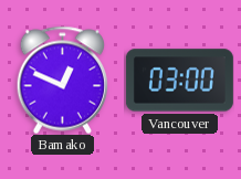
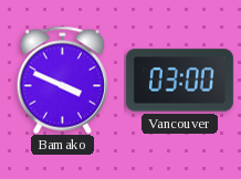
Bamako: 12:49 -> 3:49
